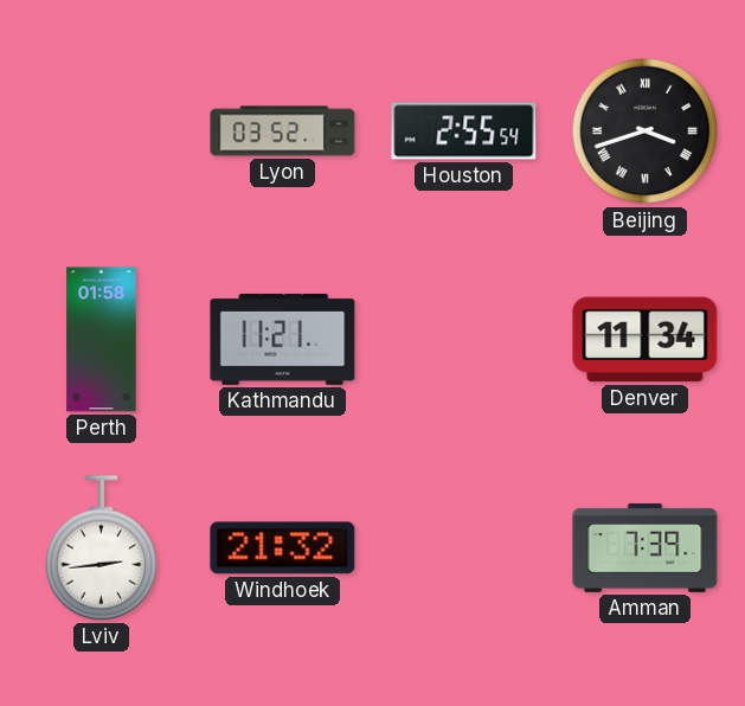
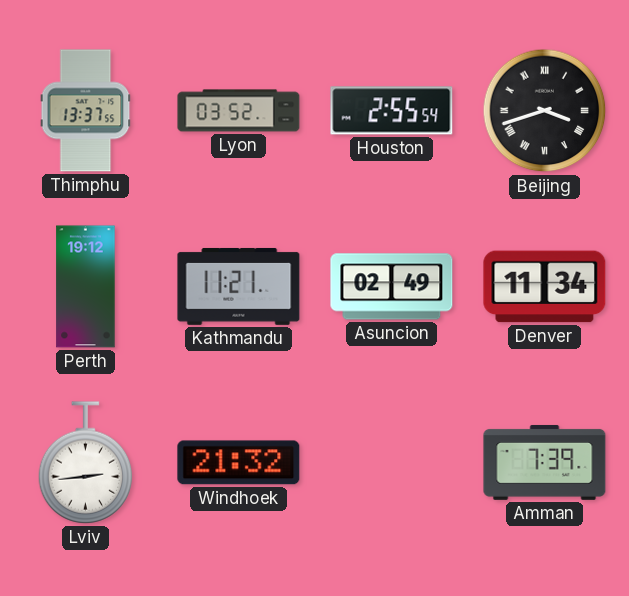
Thimphu: none -> 13:37
Perth: 01:58 -> 19:12
Asuncion: none -> 02:49
